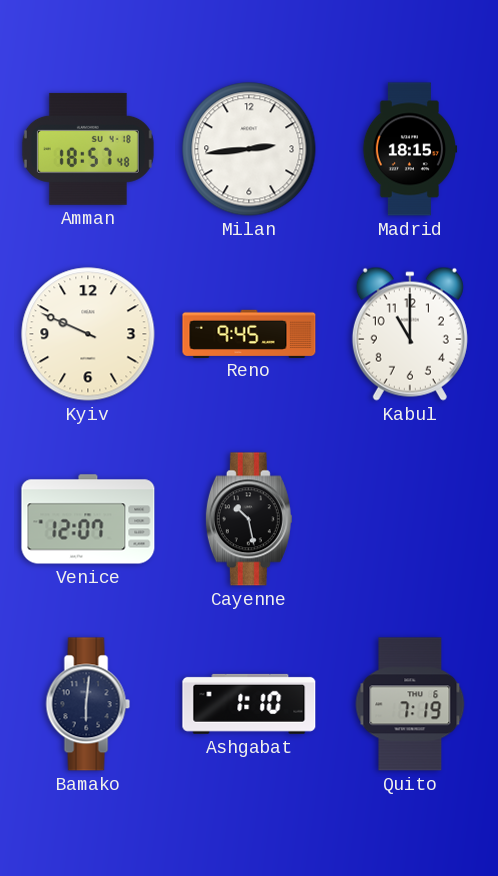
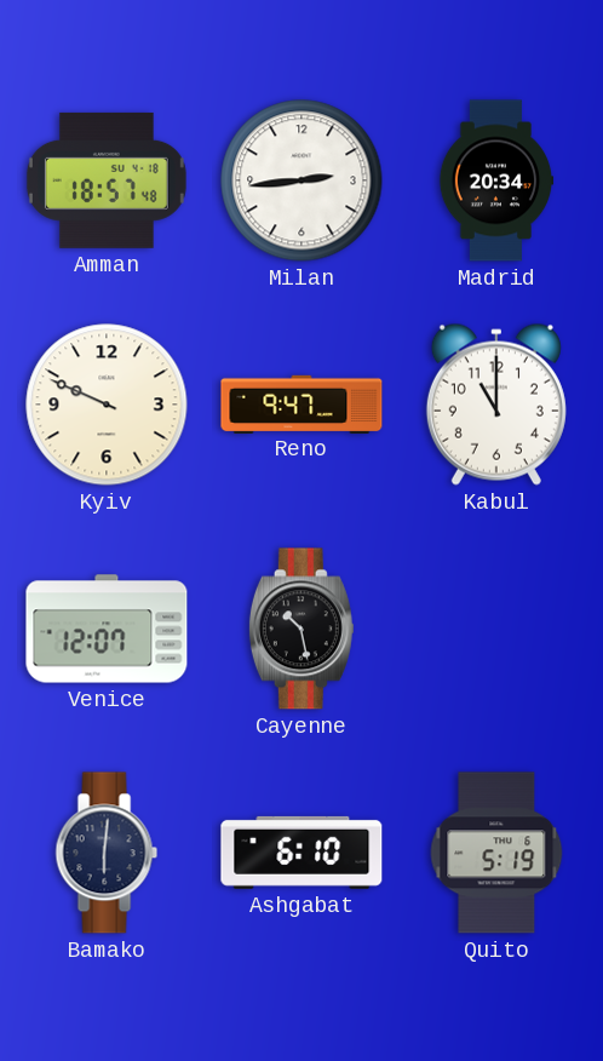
Madrid: 18:15 -> 20:34
Reno: 9:45 -> 9:47
Ashgabat: 1:10 -> 6:10
Quito: 7:19 -> 5:19
